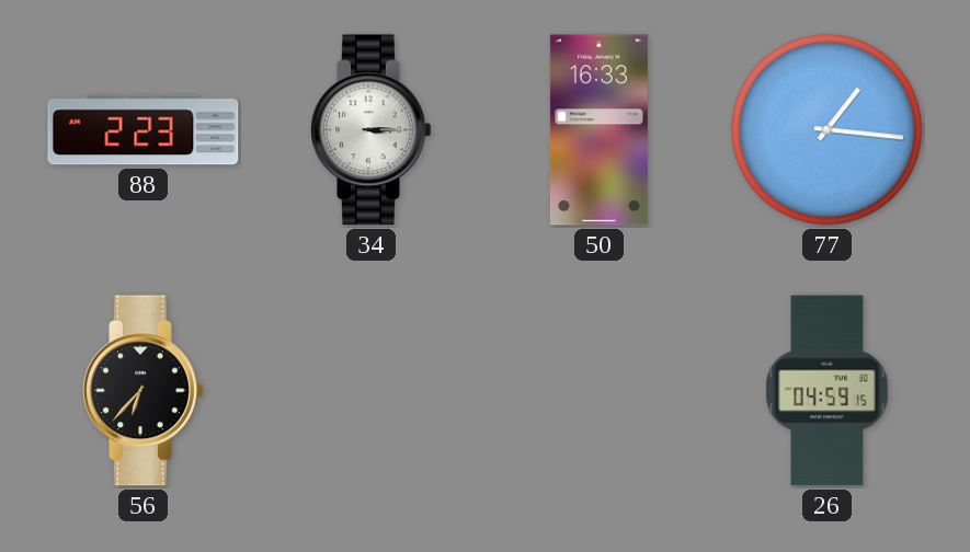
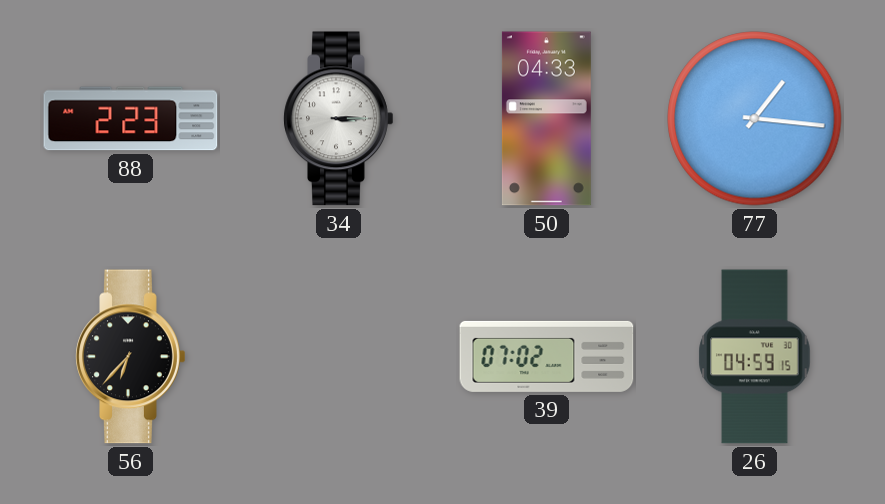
50: 16:33 -> 04:33
39: none -> 07:02
